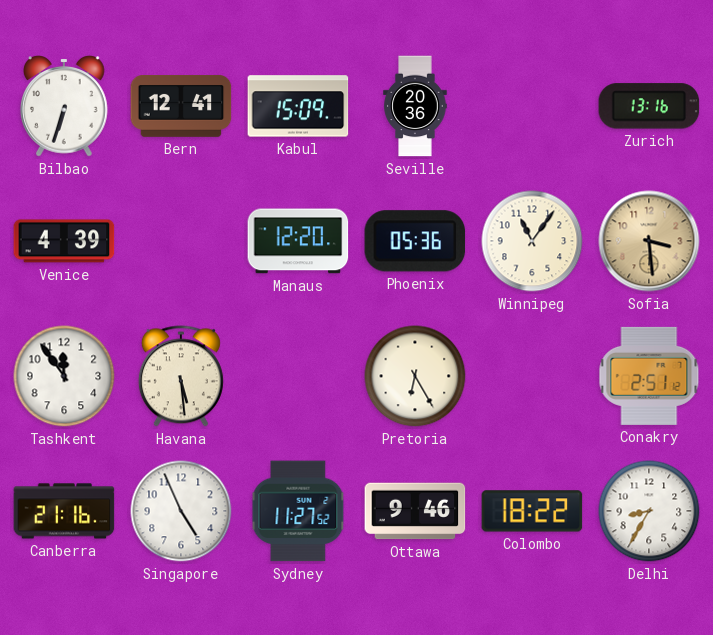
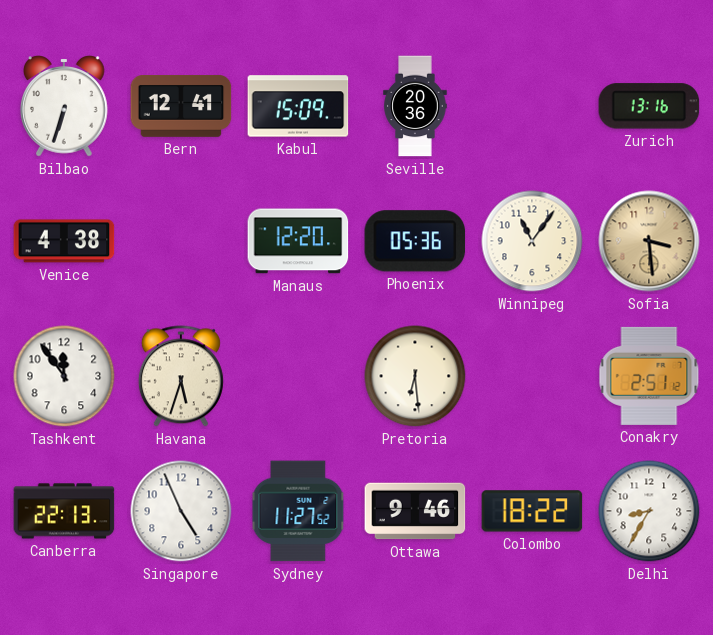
Venice: 4:39 -> 4:38
Havana: 5:29 -> 5:33
Pretoria: 6:25 -> 6:29
Canberra: 21:16 -> 22:13
